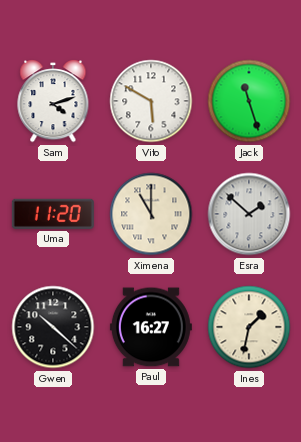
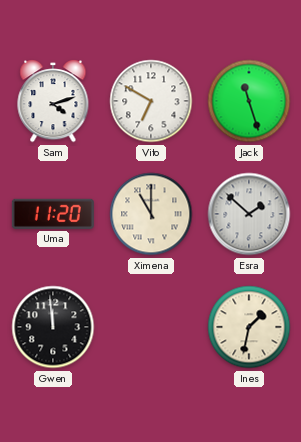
Vito: 5:50 -> 6:50
Gwen: 10:22 -> 11:59
Paul: 16:27 -> none
